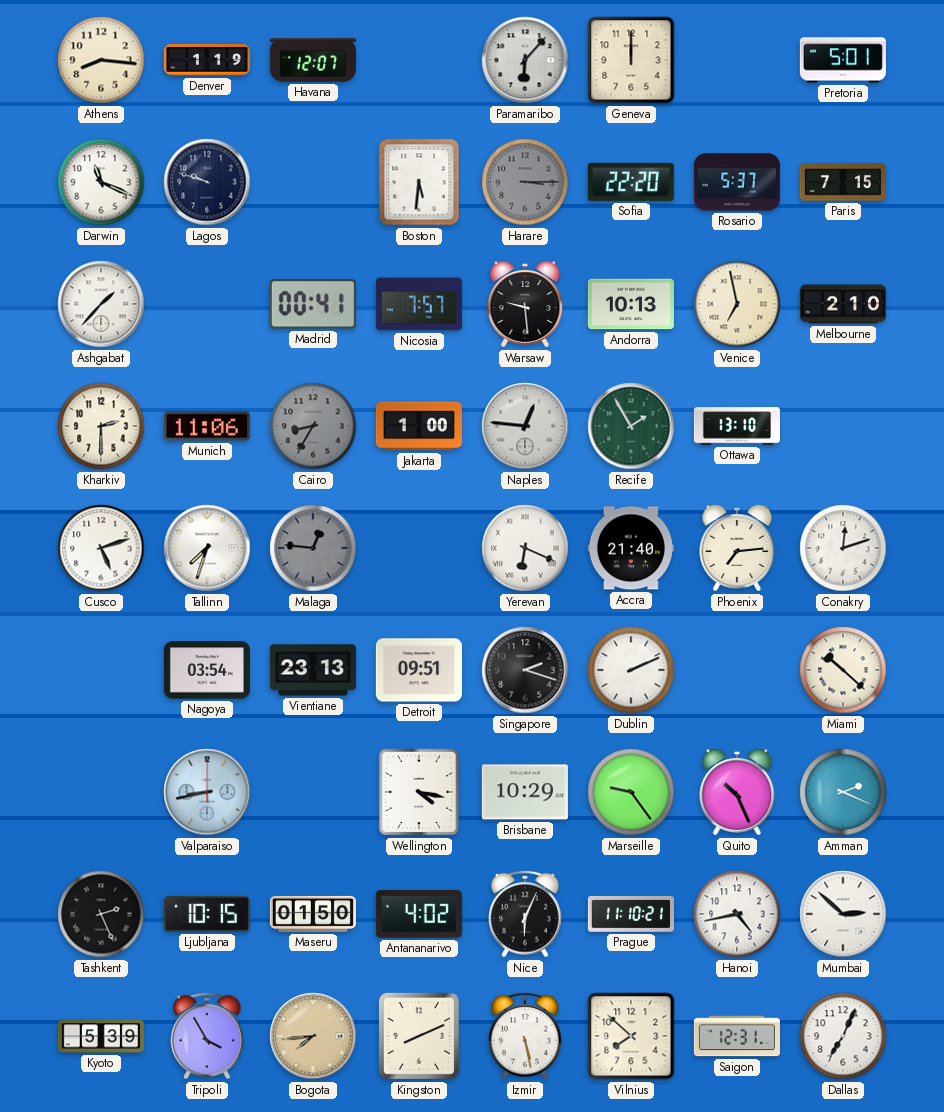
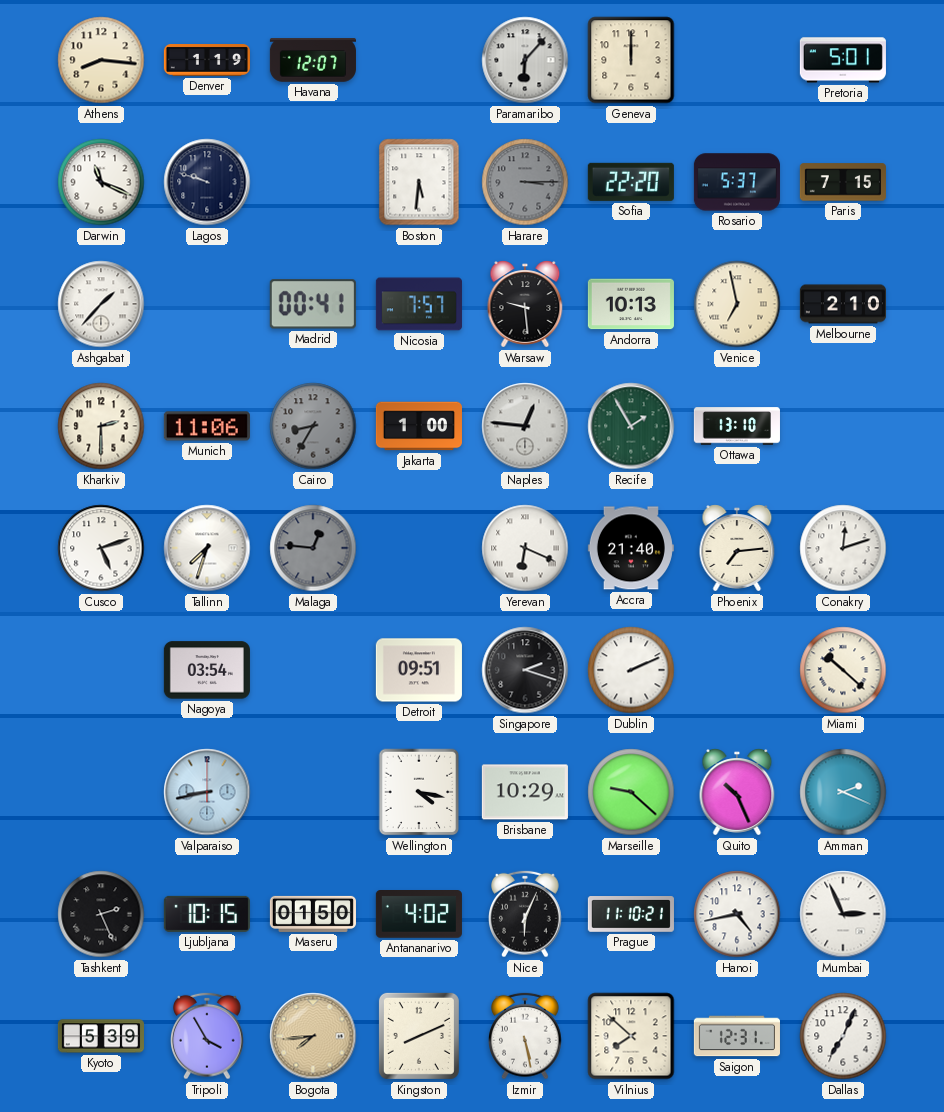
Vientiane: 23:13 -> none
Marseille: 9:24 -> 9:22
Mumbai: 2:52 -> 2:56
